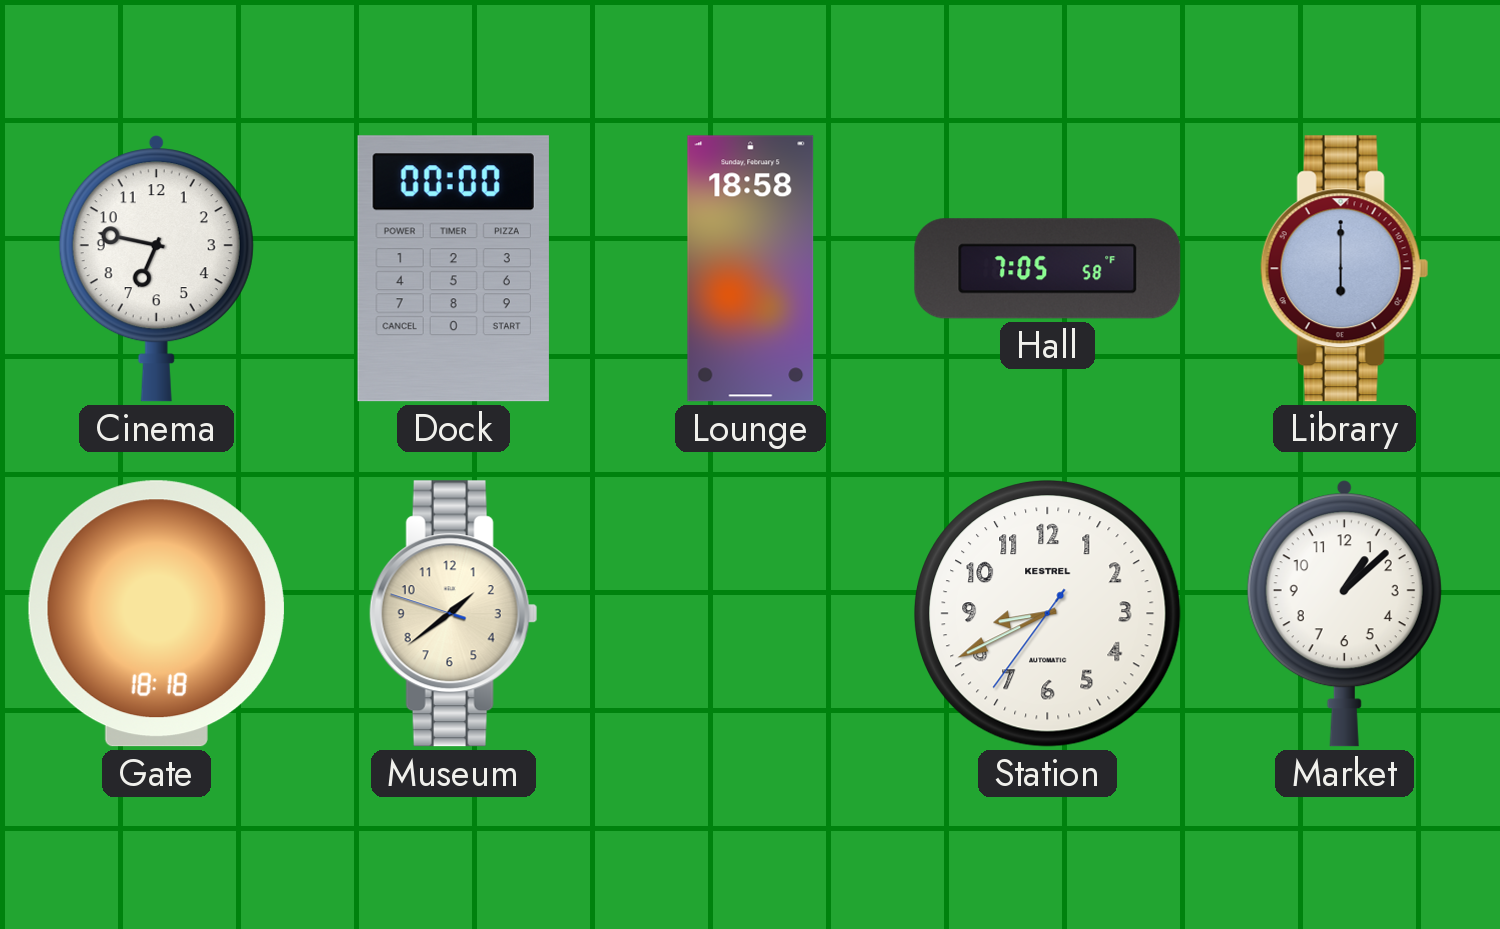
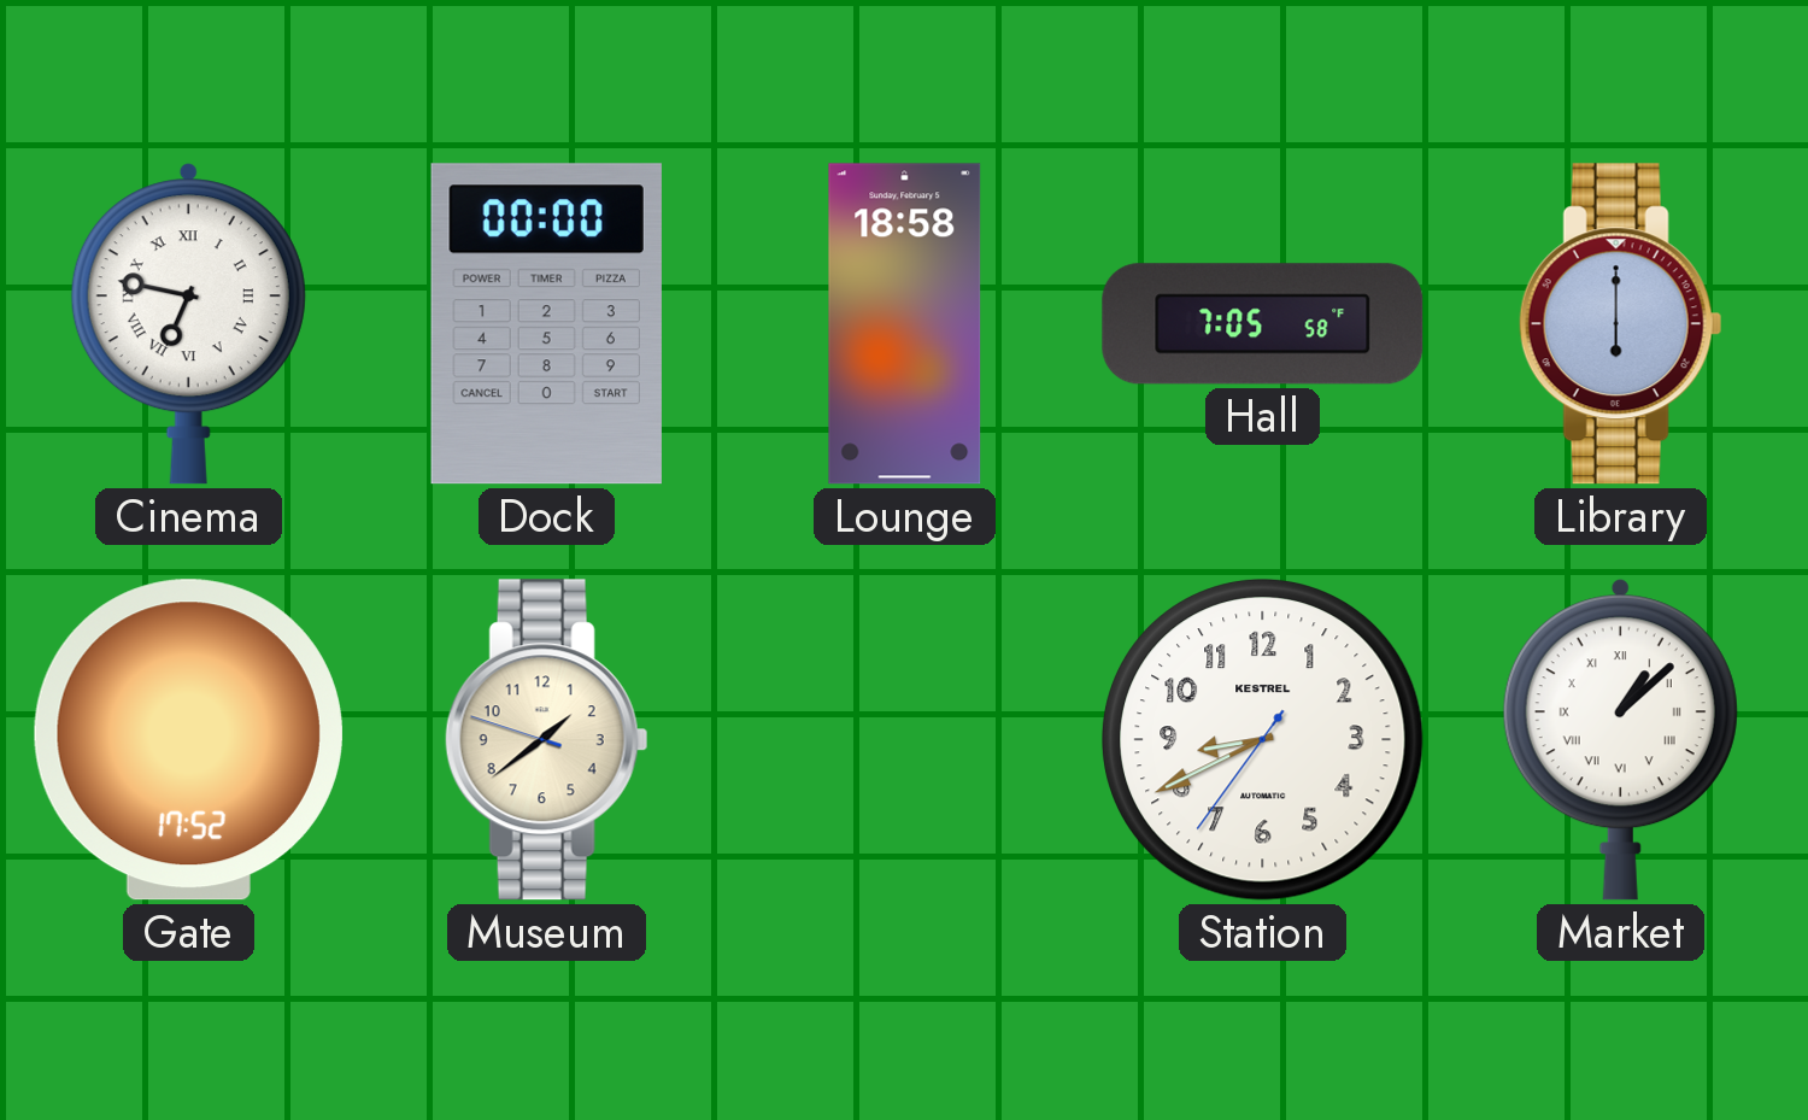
Cinema numerals: Arabic -> Roman
Gate: 18:18 -> 17:52
Market numerals: Arabic -> Roman
